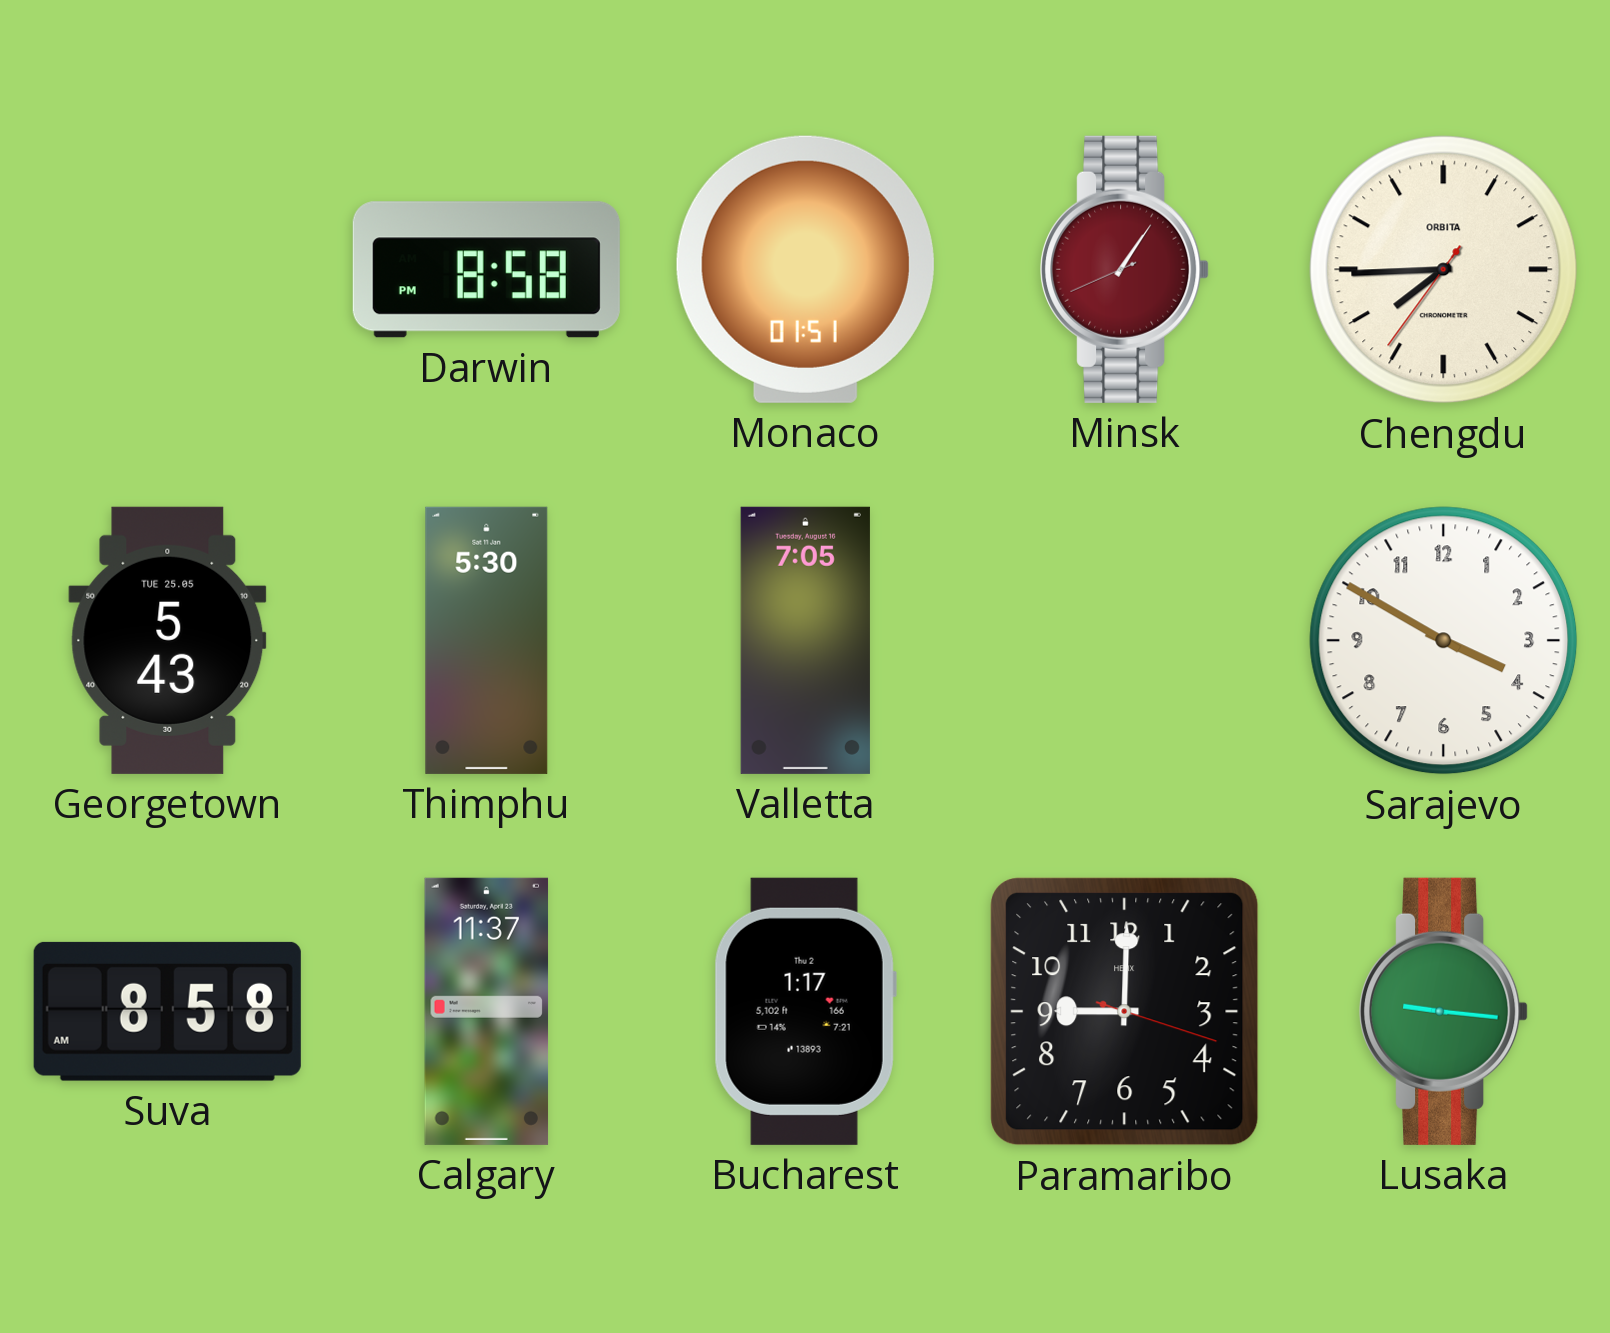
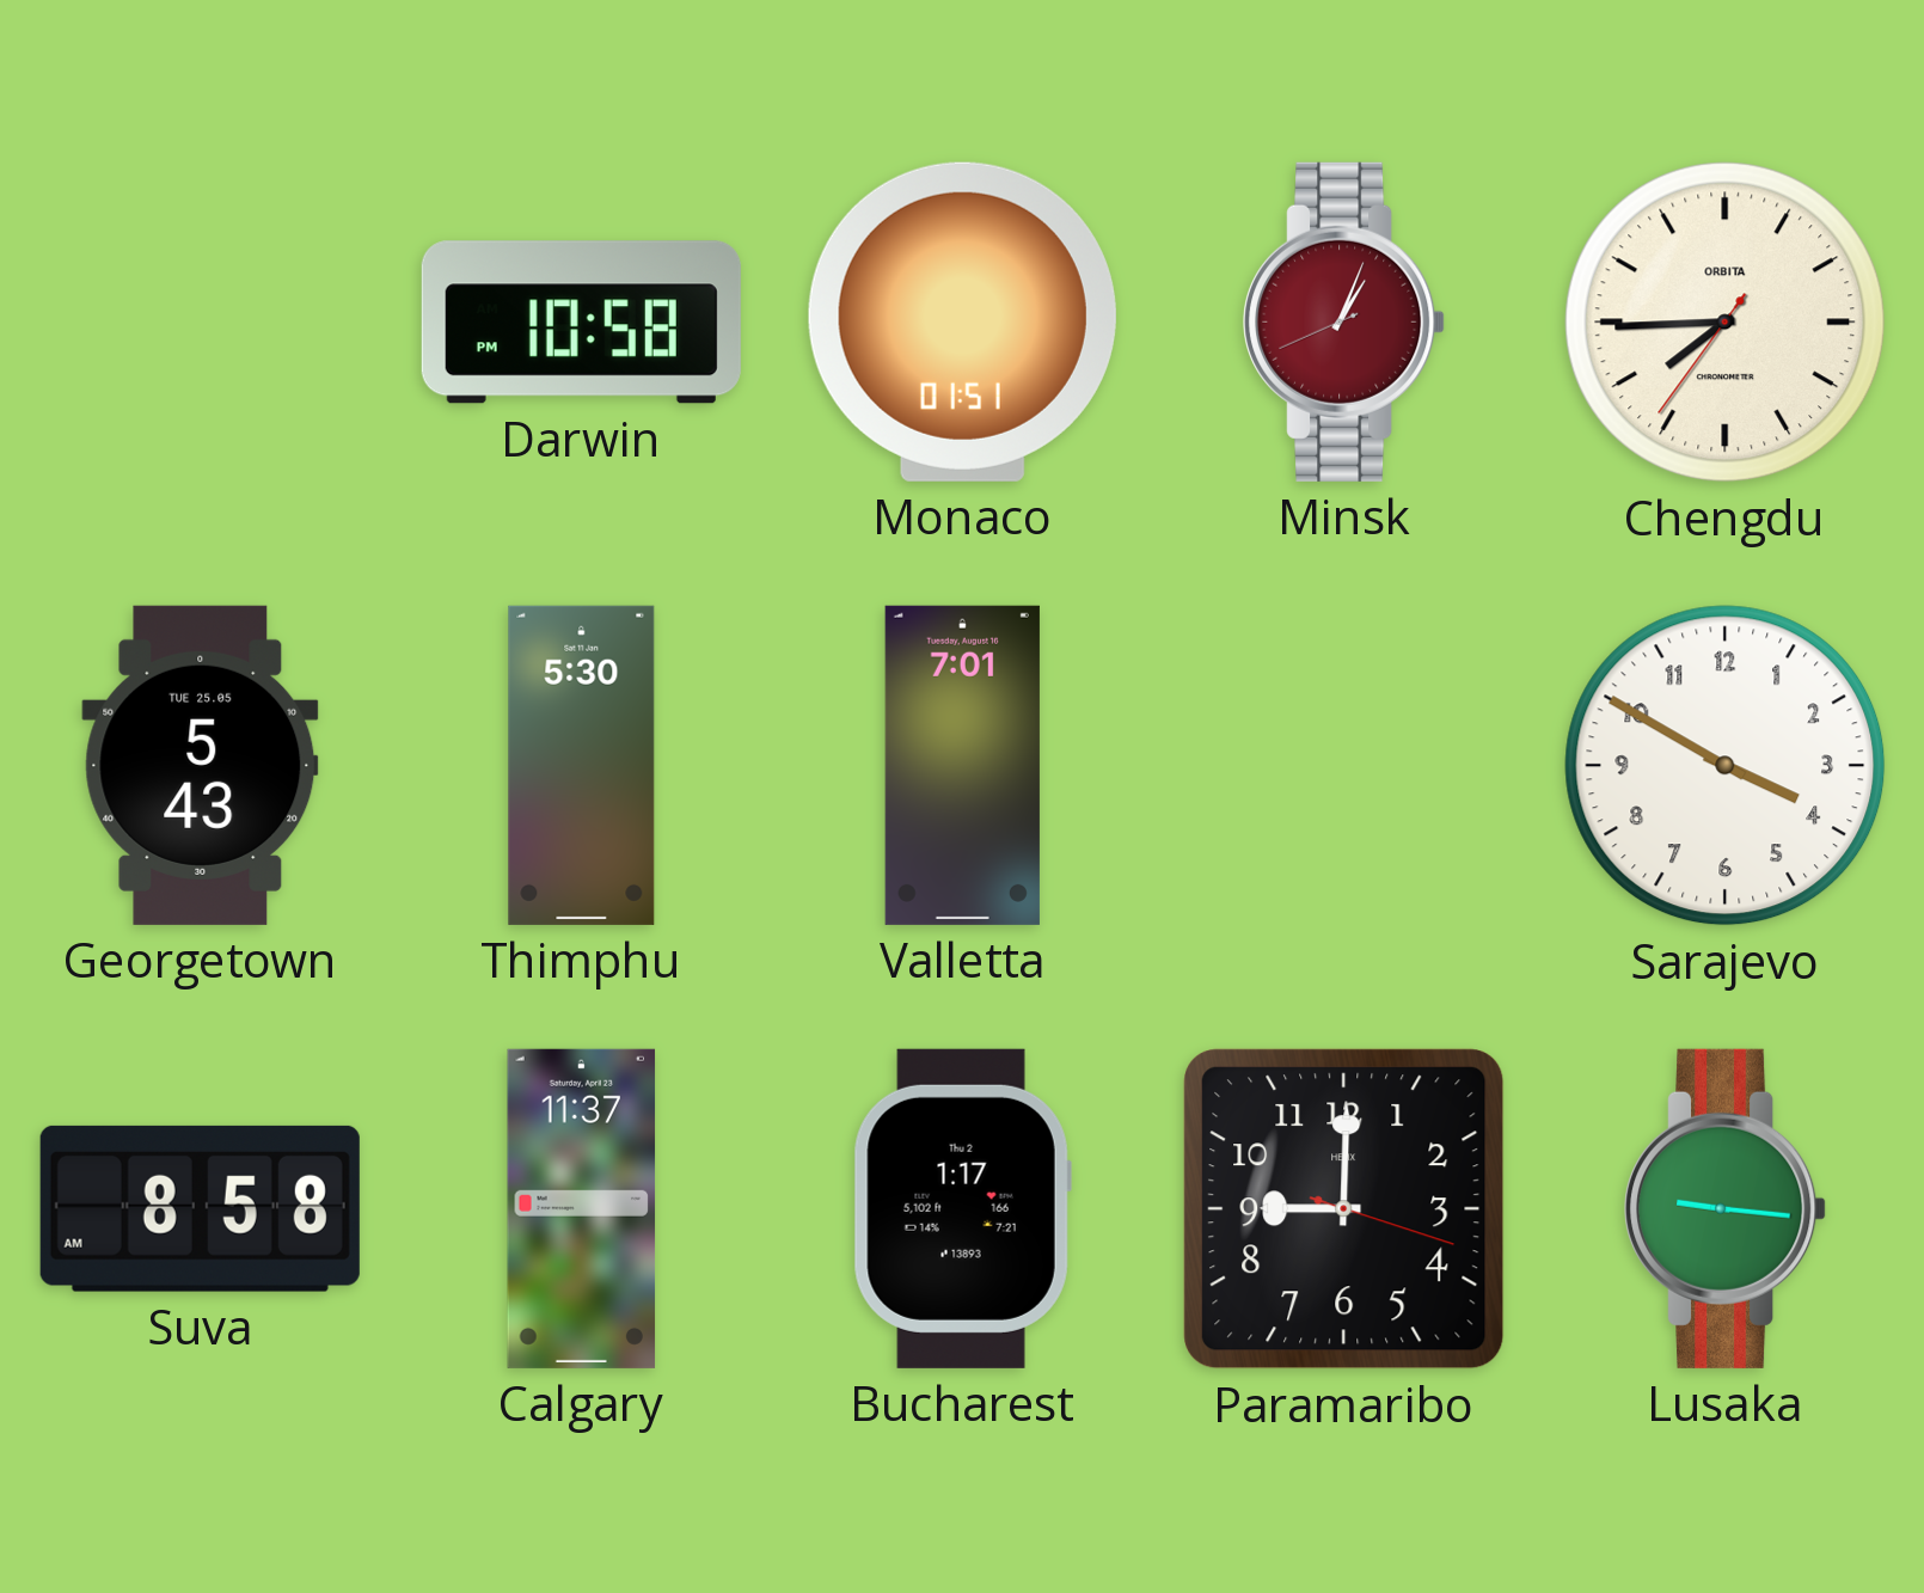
Darwin: 8:58 -> 10:58
Minsk: 1:05 -> 1:03
Valletta: 7:05 -> 7:01
